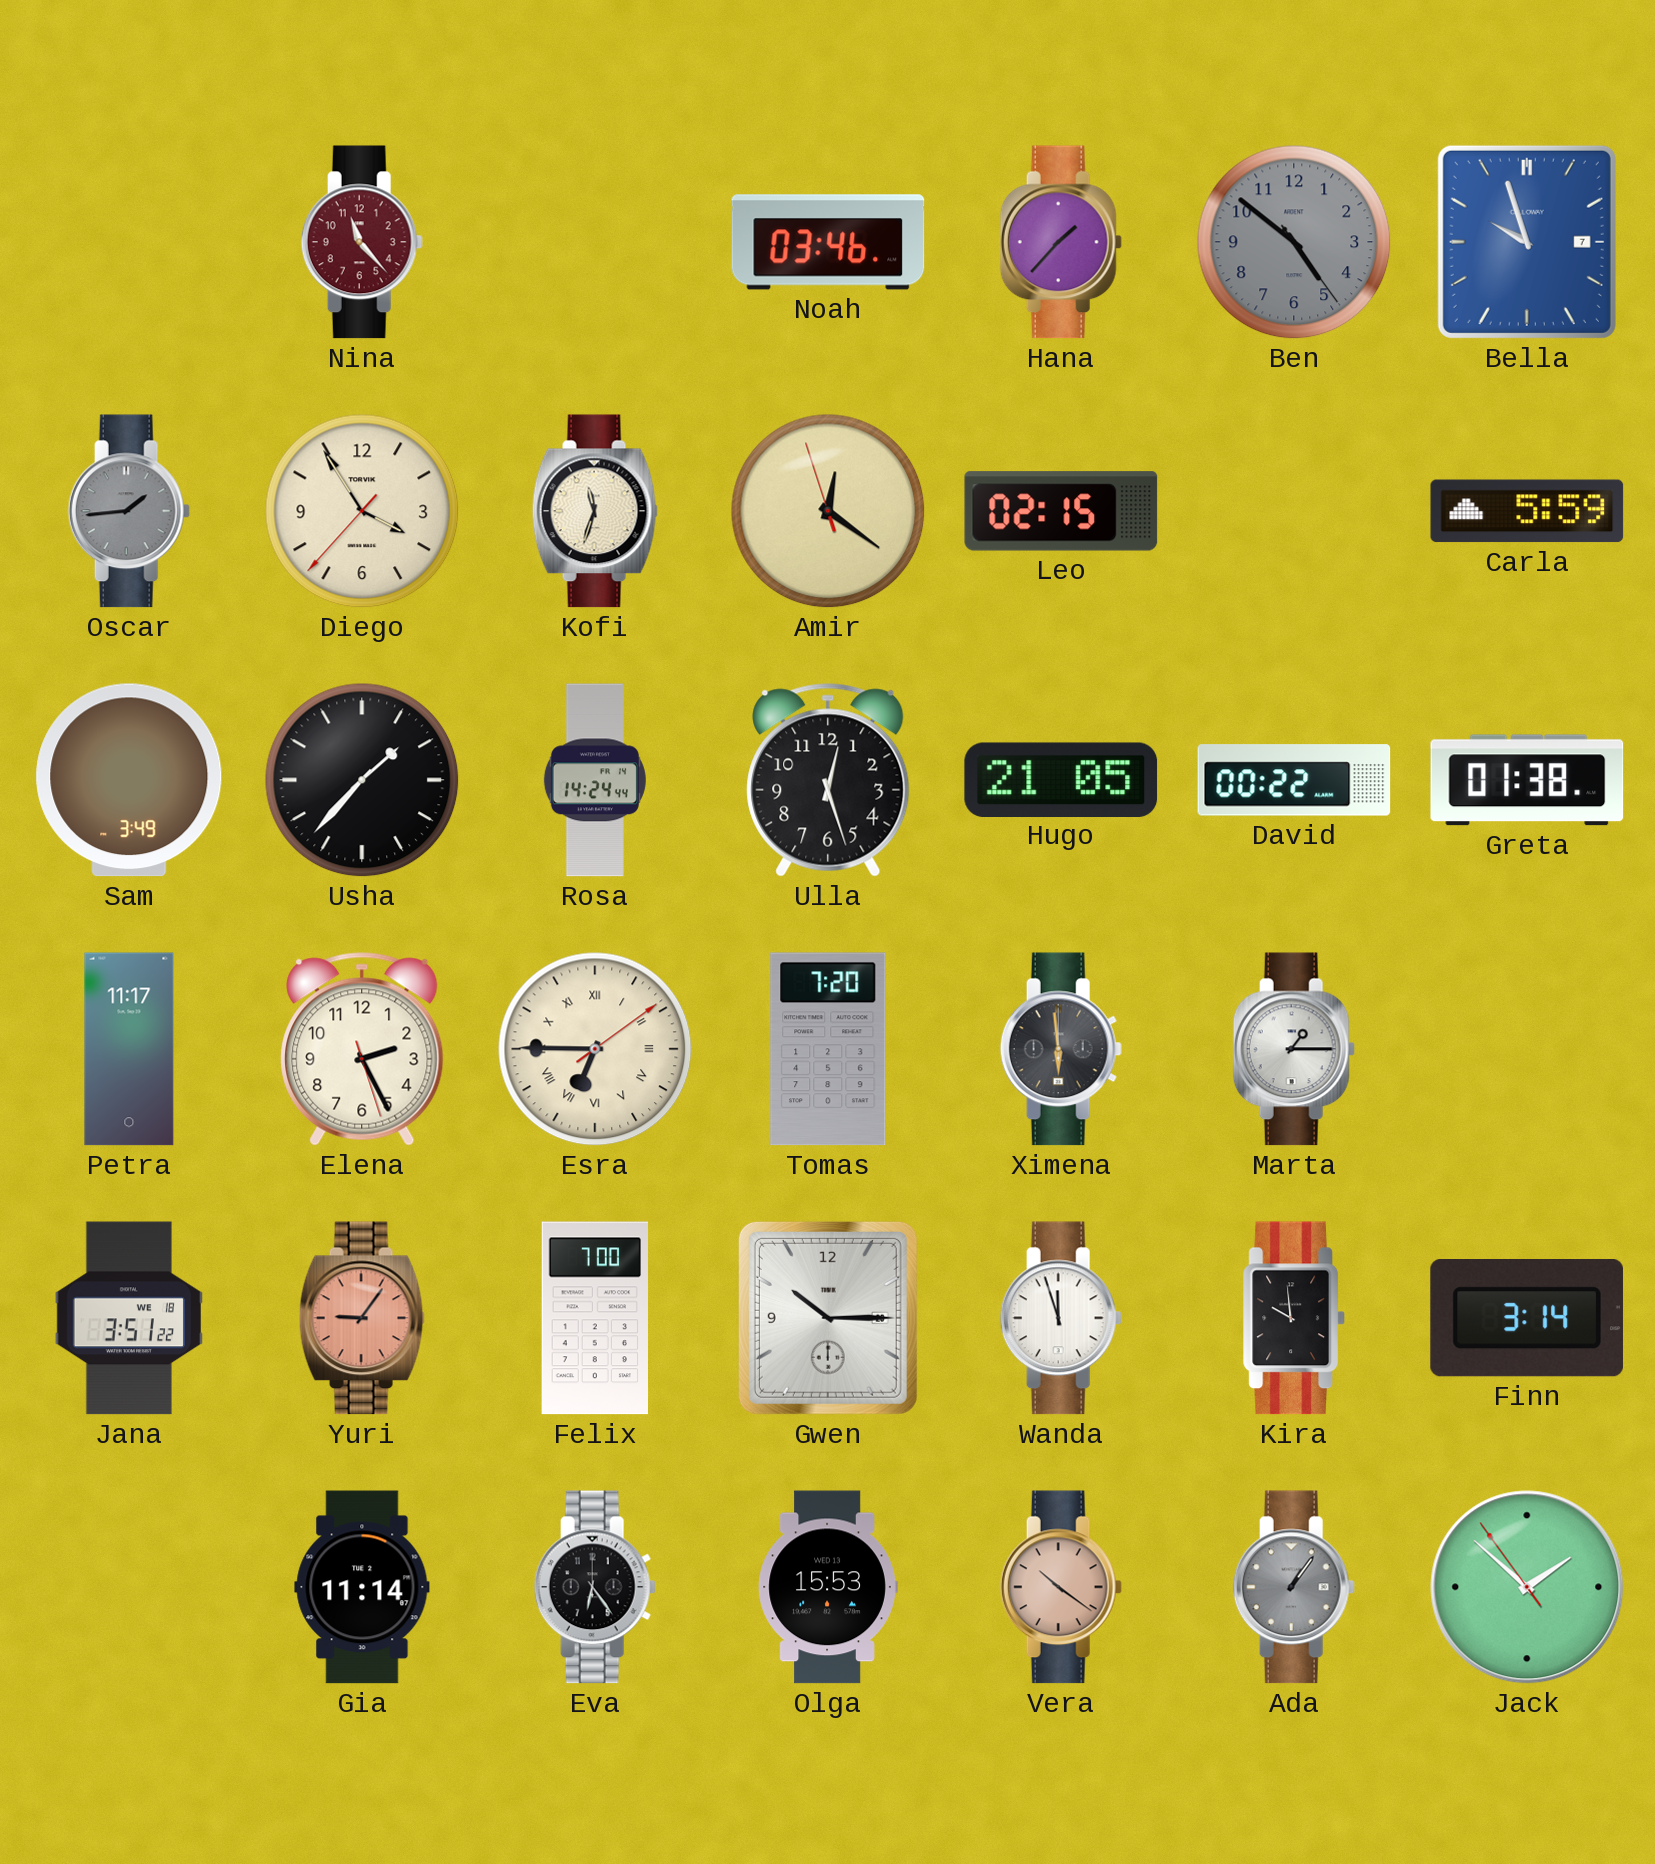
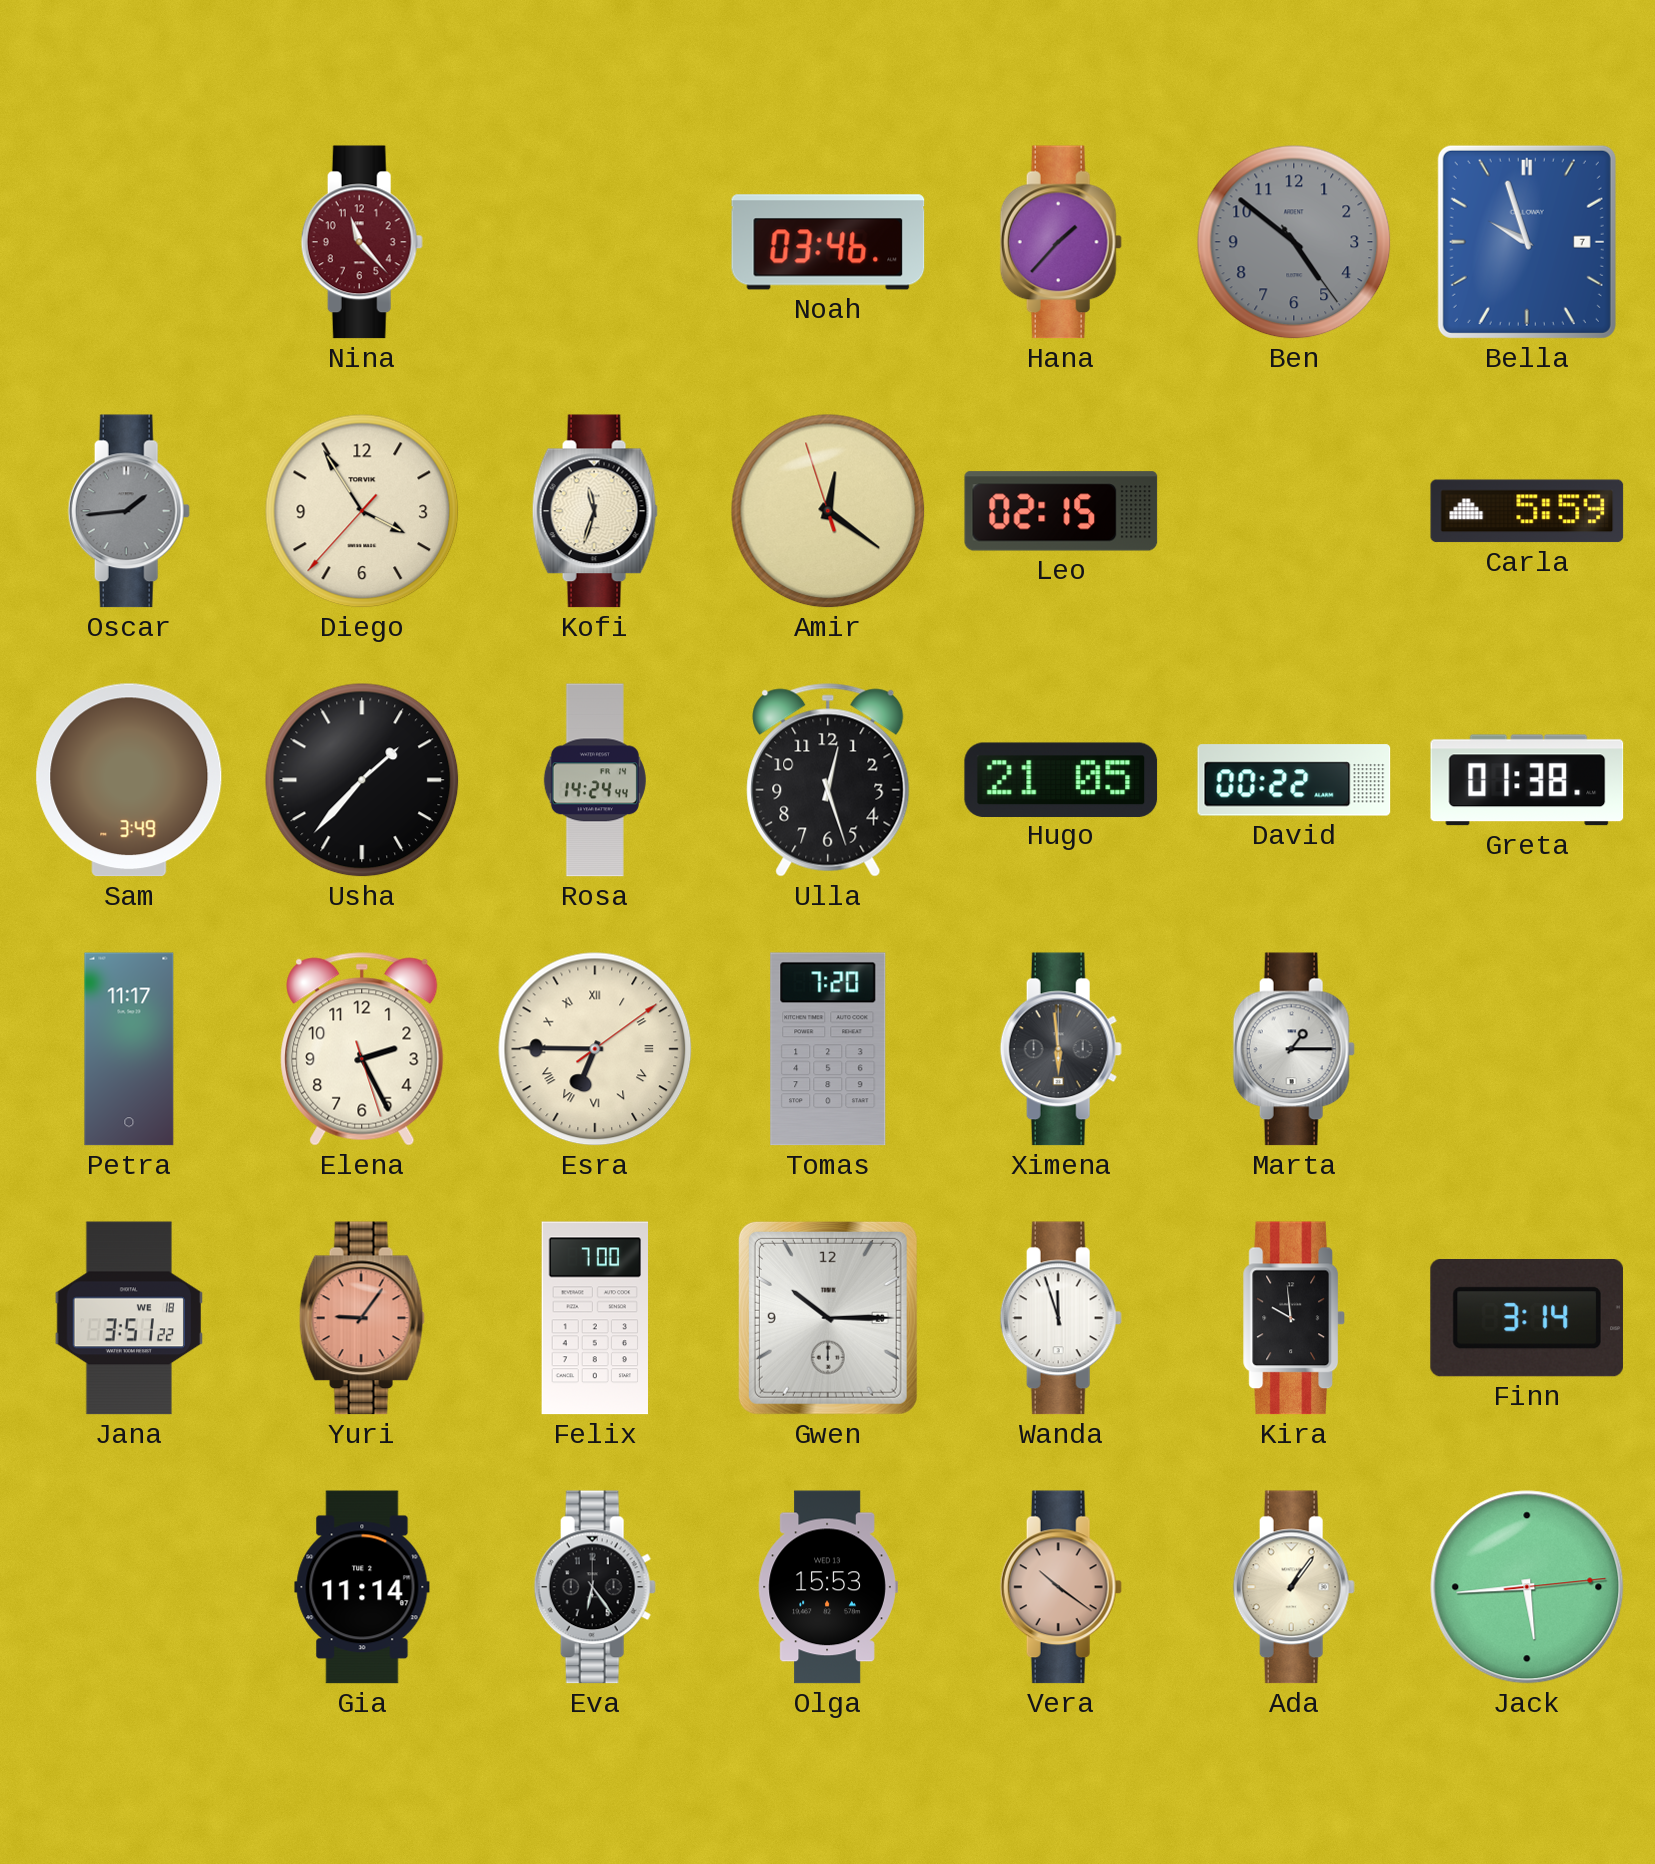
Ada dial: grey -> cream
Jack: 1:51 -> 5:44
